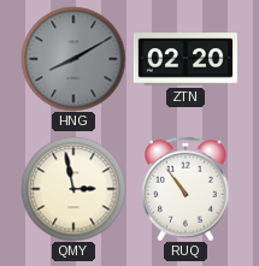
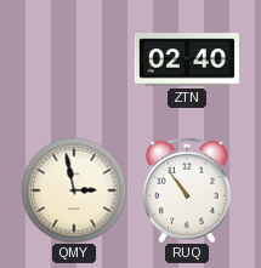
HNG: 8:10 -> none
ZTN: 02:20 -> 02:40
